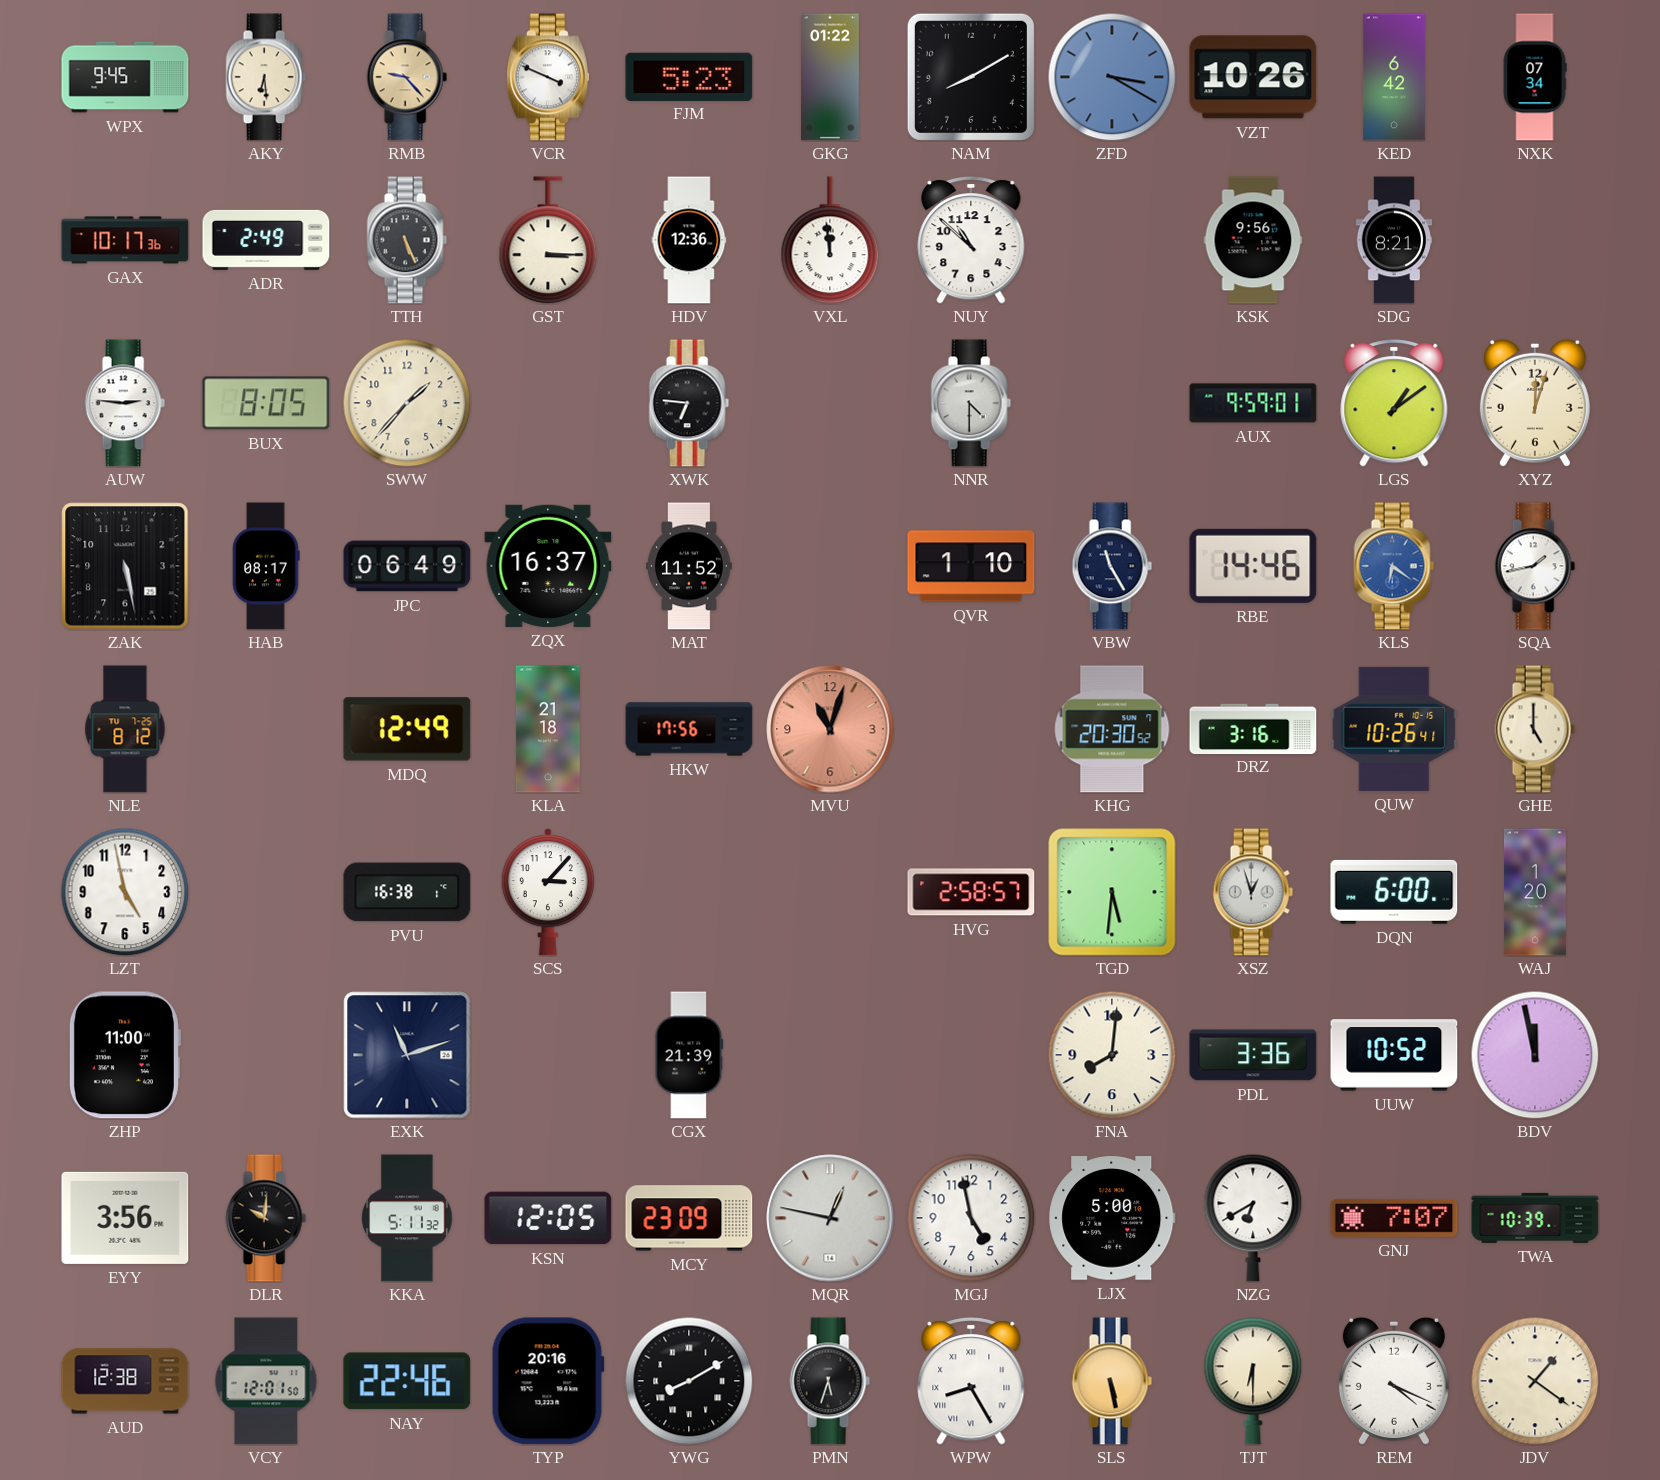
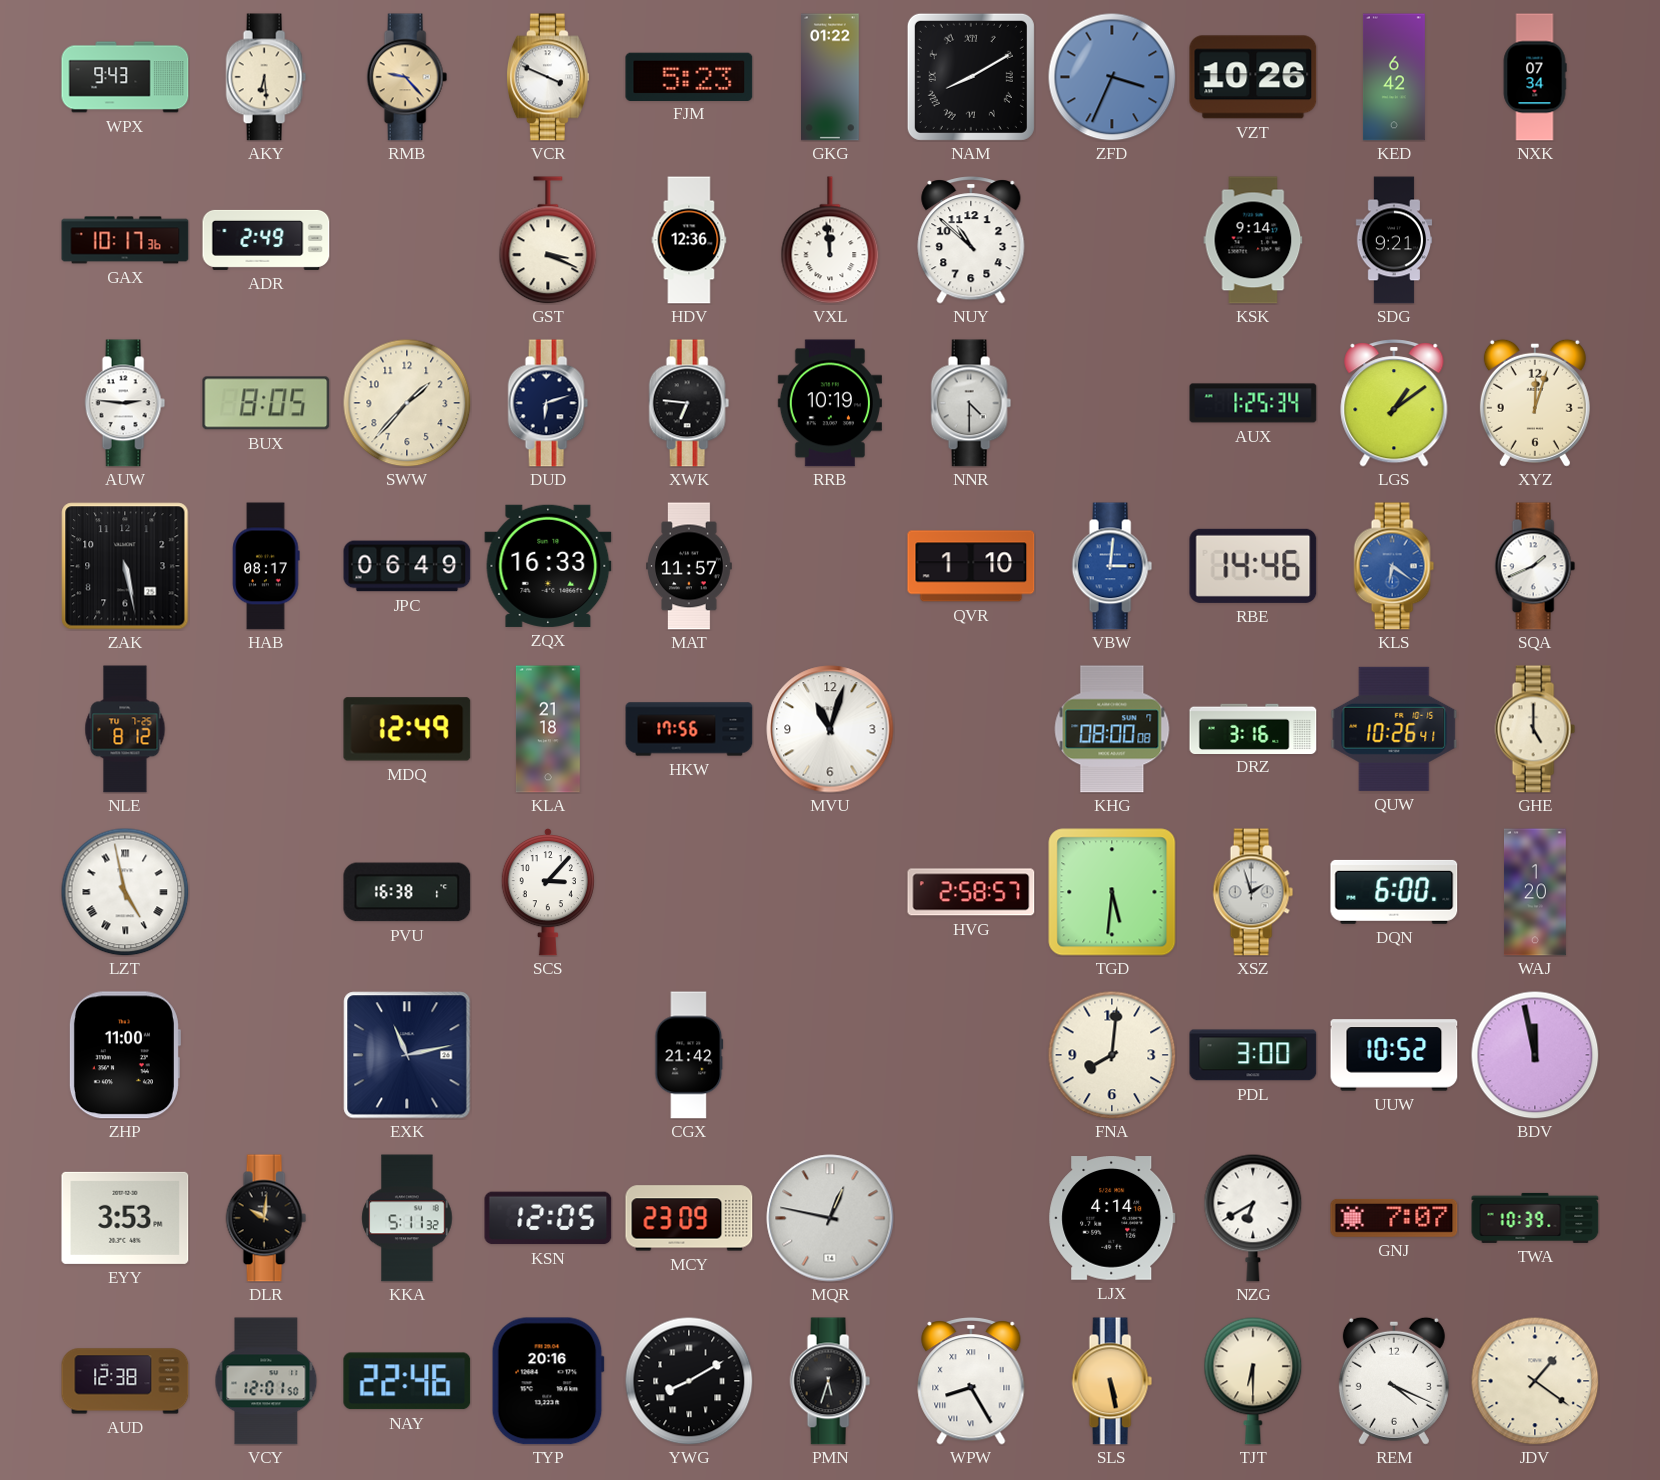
WPX: 9:45 -> 9:43
NAM numerals: Arabic -> Roman
ZFD: 3:20 -> 3:34
TTH: 5:26 -> none
GST: 3:15 -> 3:19
KSK: 9:56 -> 9:14
SDG: 8:21 -> 9:21
DUD: none -> 6:12
RRB: none -> 10:19
AUX: 9:59 -> 1:25
ZQX: 16:37 -> 16:33
MAT: 11:52 -> 11:57
VBW: 11:25 -> 3:01
VBW dial: navy -> blue
SQA: 1:43 -> 1:41
MVU dial: salmon -> white
KHG: 20:30 -> 08:00
LZT numerals: Arabic -> Roman
XSZ: 12:57 -> 1:57
EXK: 11:12 -> 11:13
CGX: 21:39 -> 21:42
PDL: 3:36 -> 3:00
EYY: 3:56 -> 3:53
MGJ: 4:58 -> none
LJX: 5:00 -> 4:14
